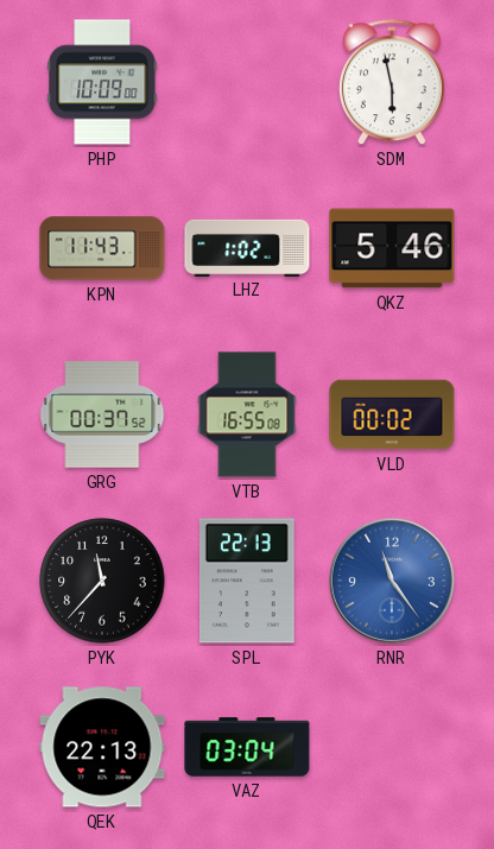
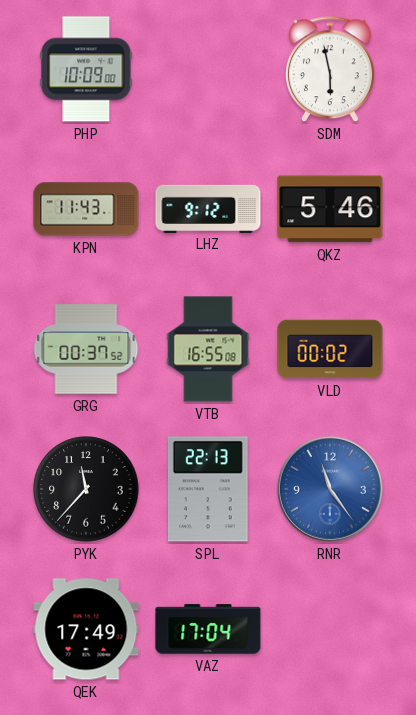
LHZ: 1:02 -> 9:12
QEK: 22:13 -> 17:49
VAZ: 03:04 -> 17:04
